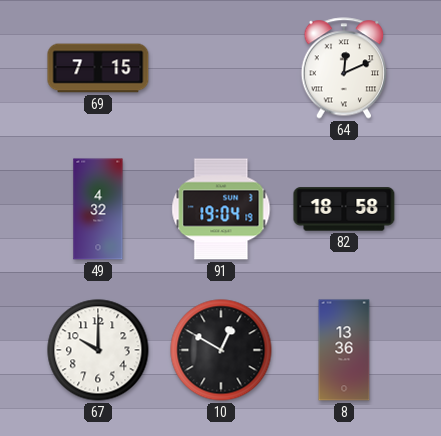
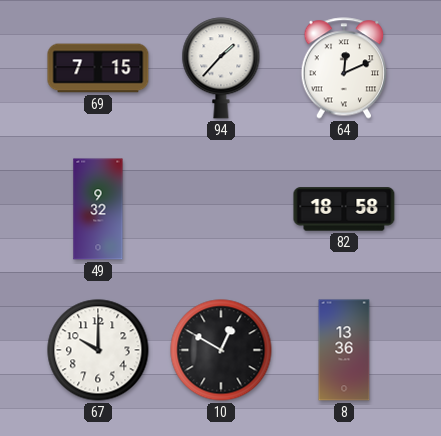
94: none -> 1:37
49: 4:32 -> 9:32
91: 19:04 -> none
